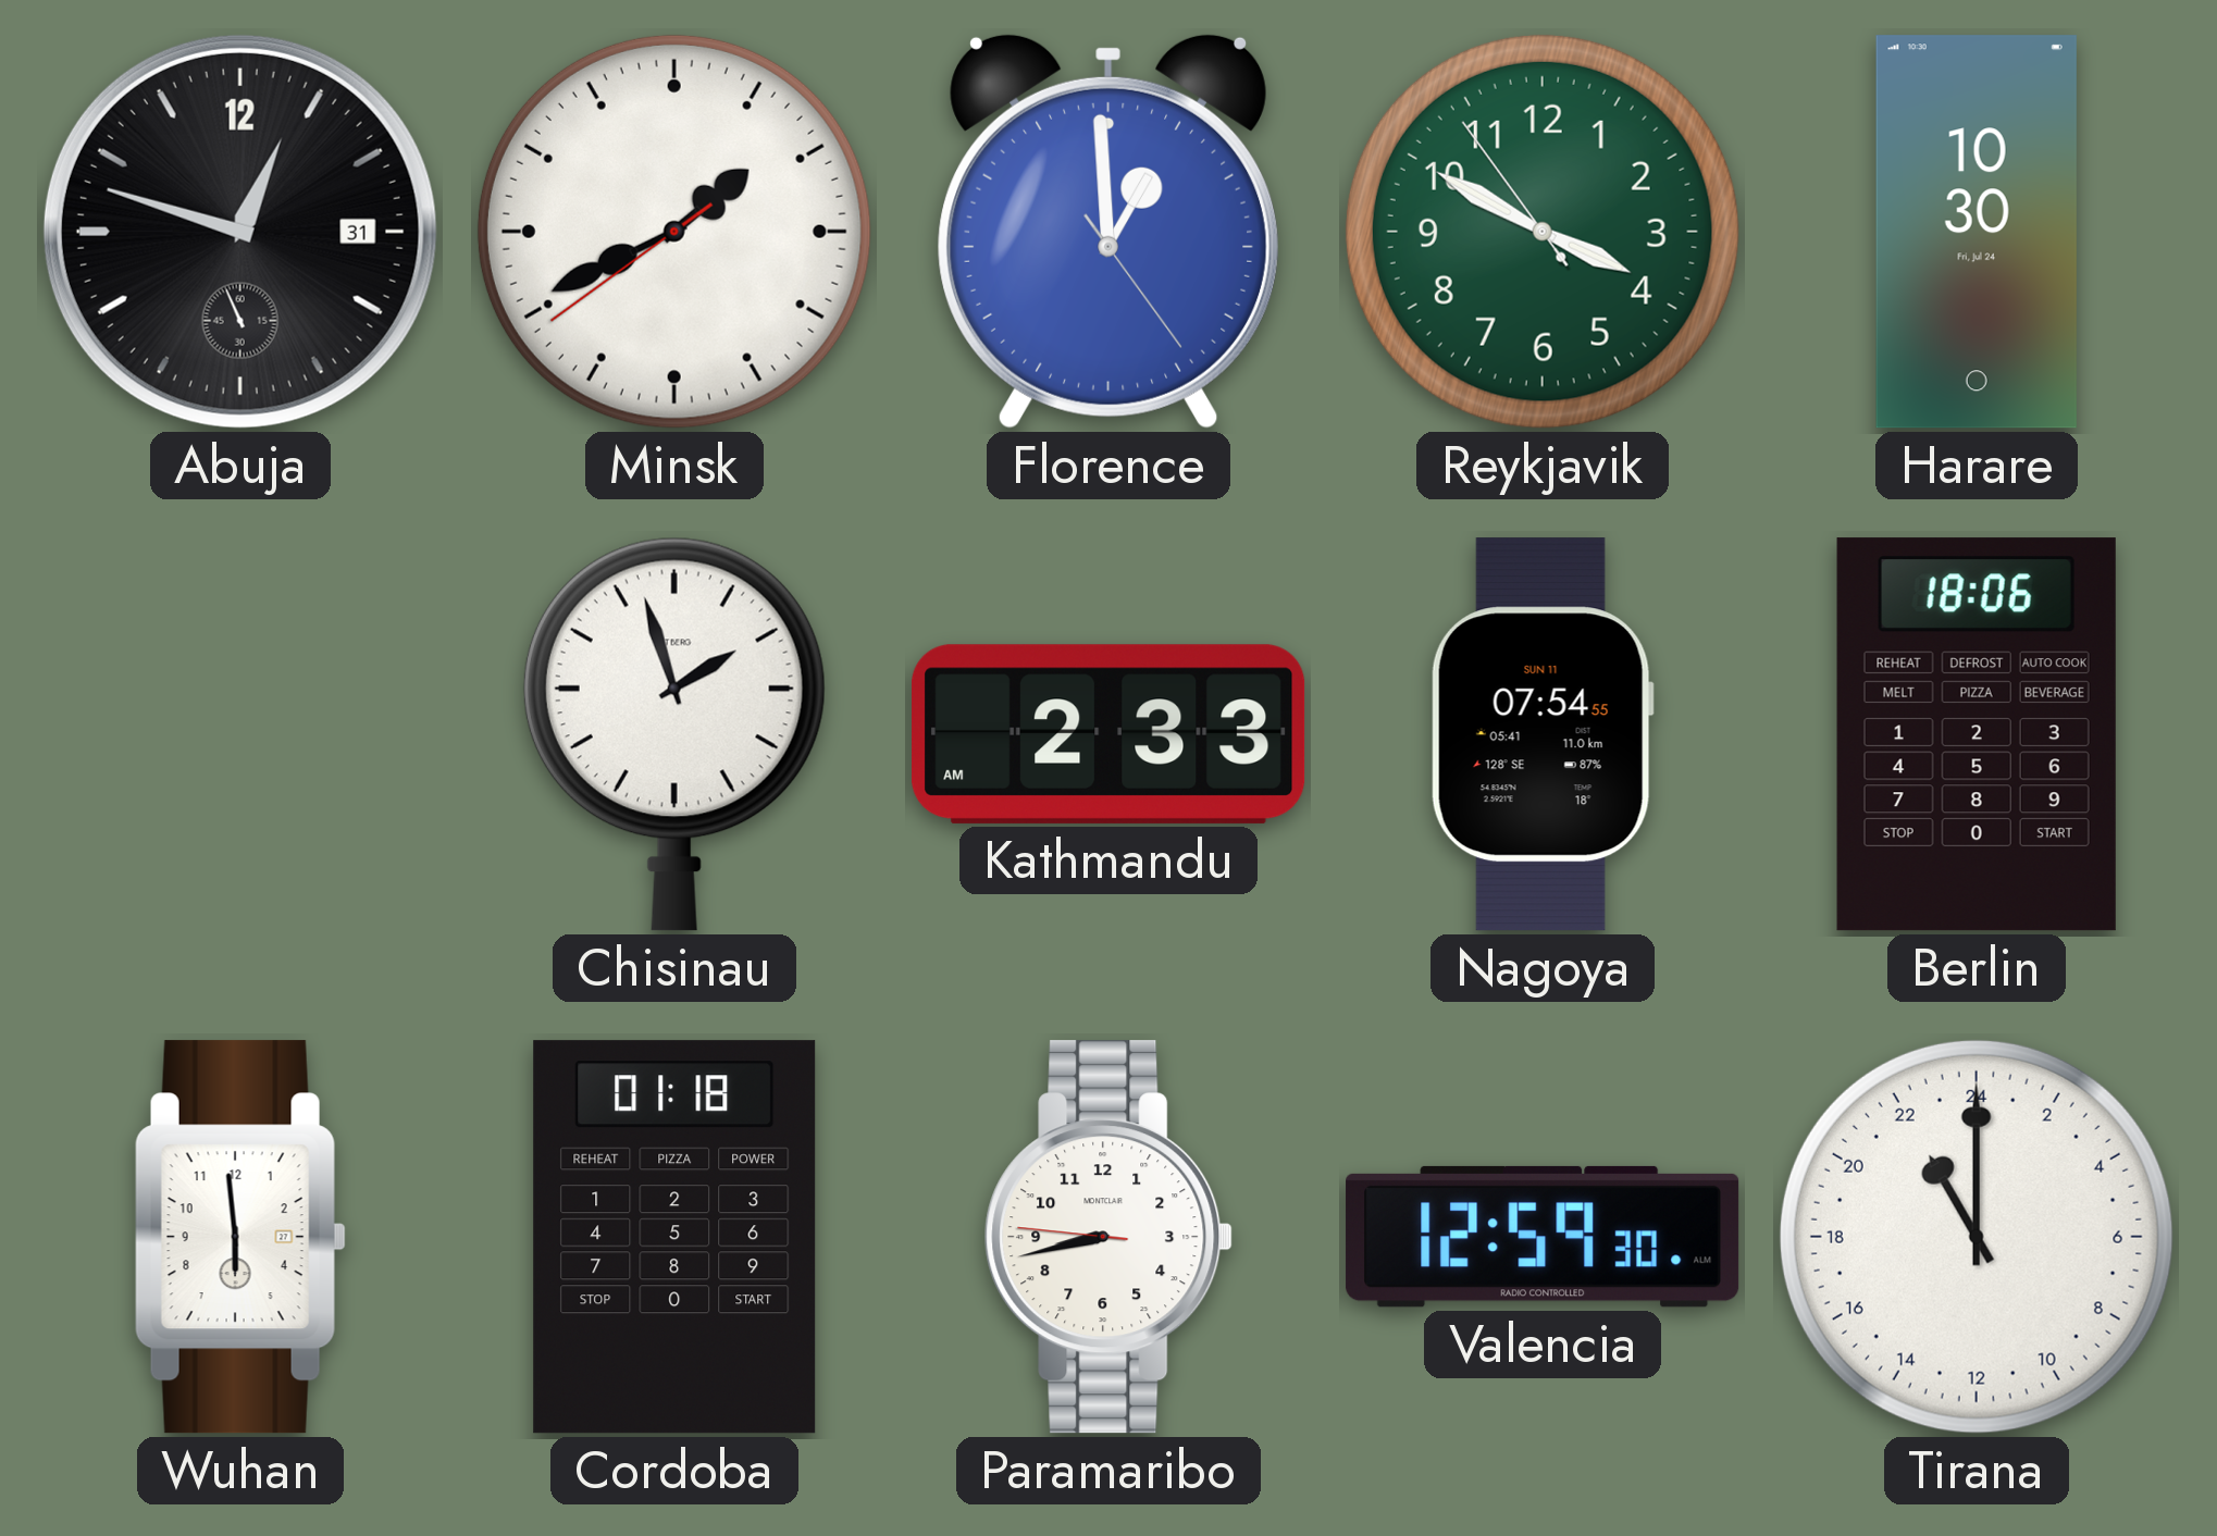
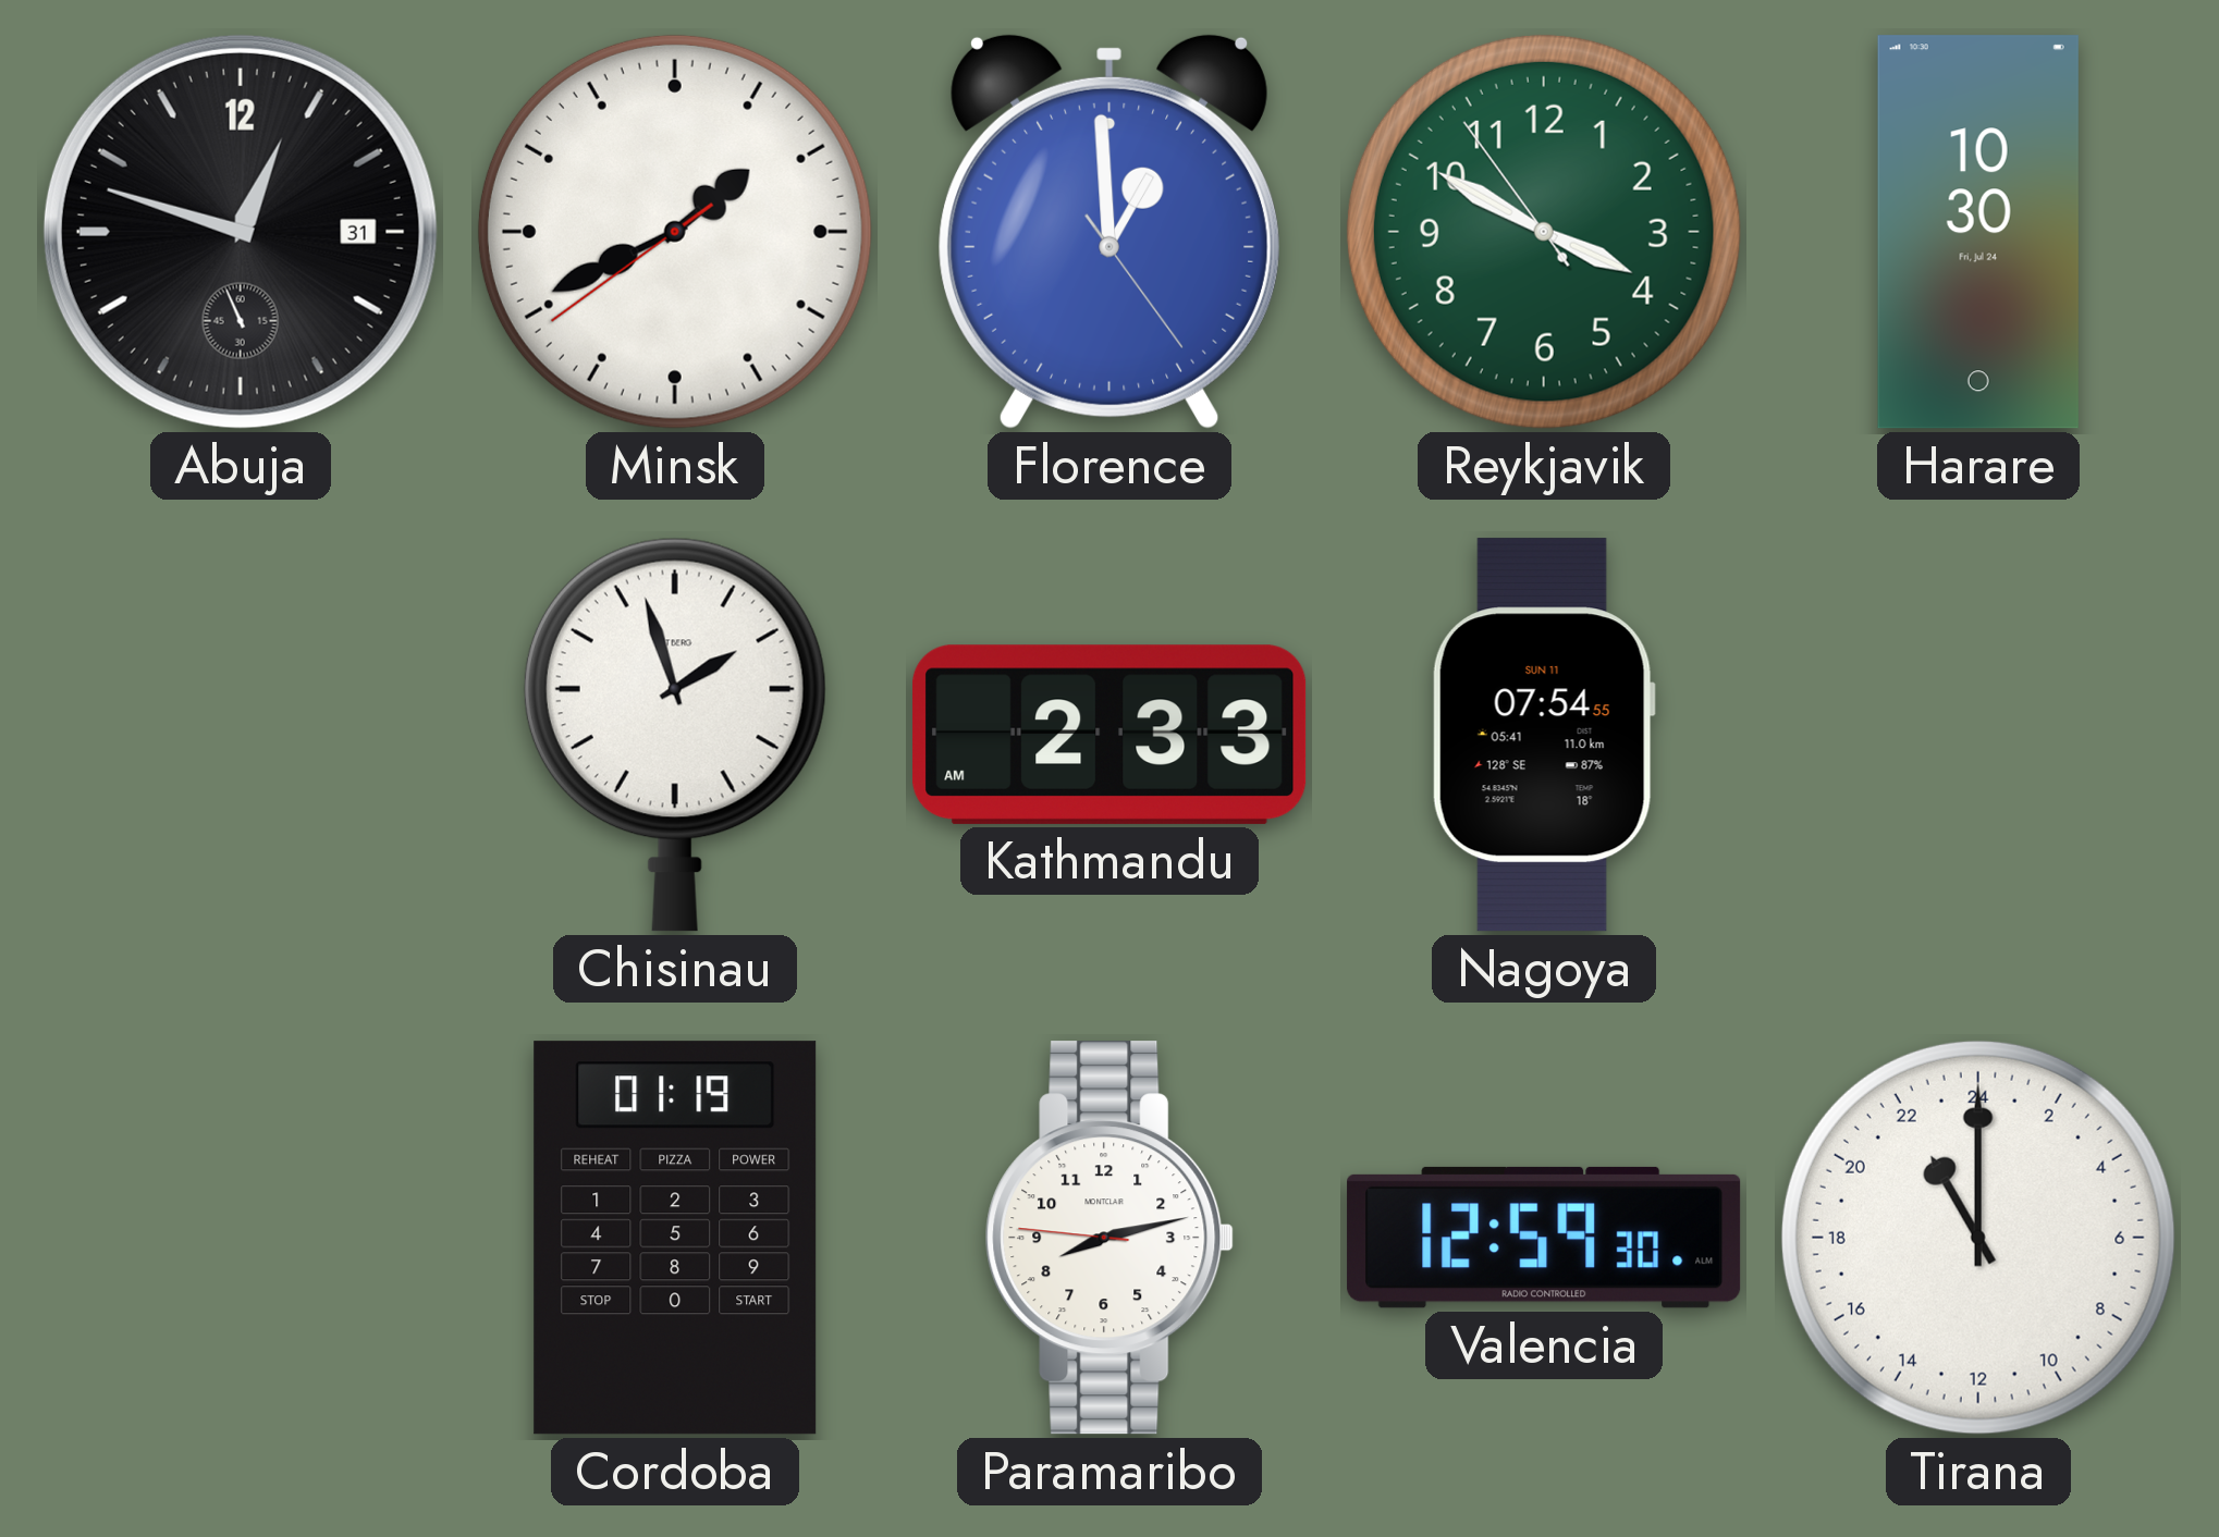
Berlin: 18:06 -> none
Wuhan: 5:59 -> none
Cordoba: 01:18 -> 01:19
Paramaribo: 8:42 -> 8:12
